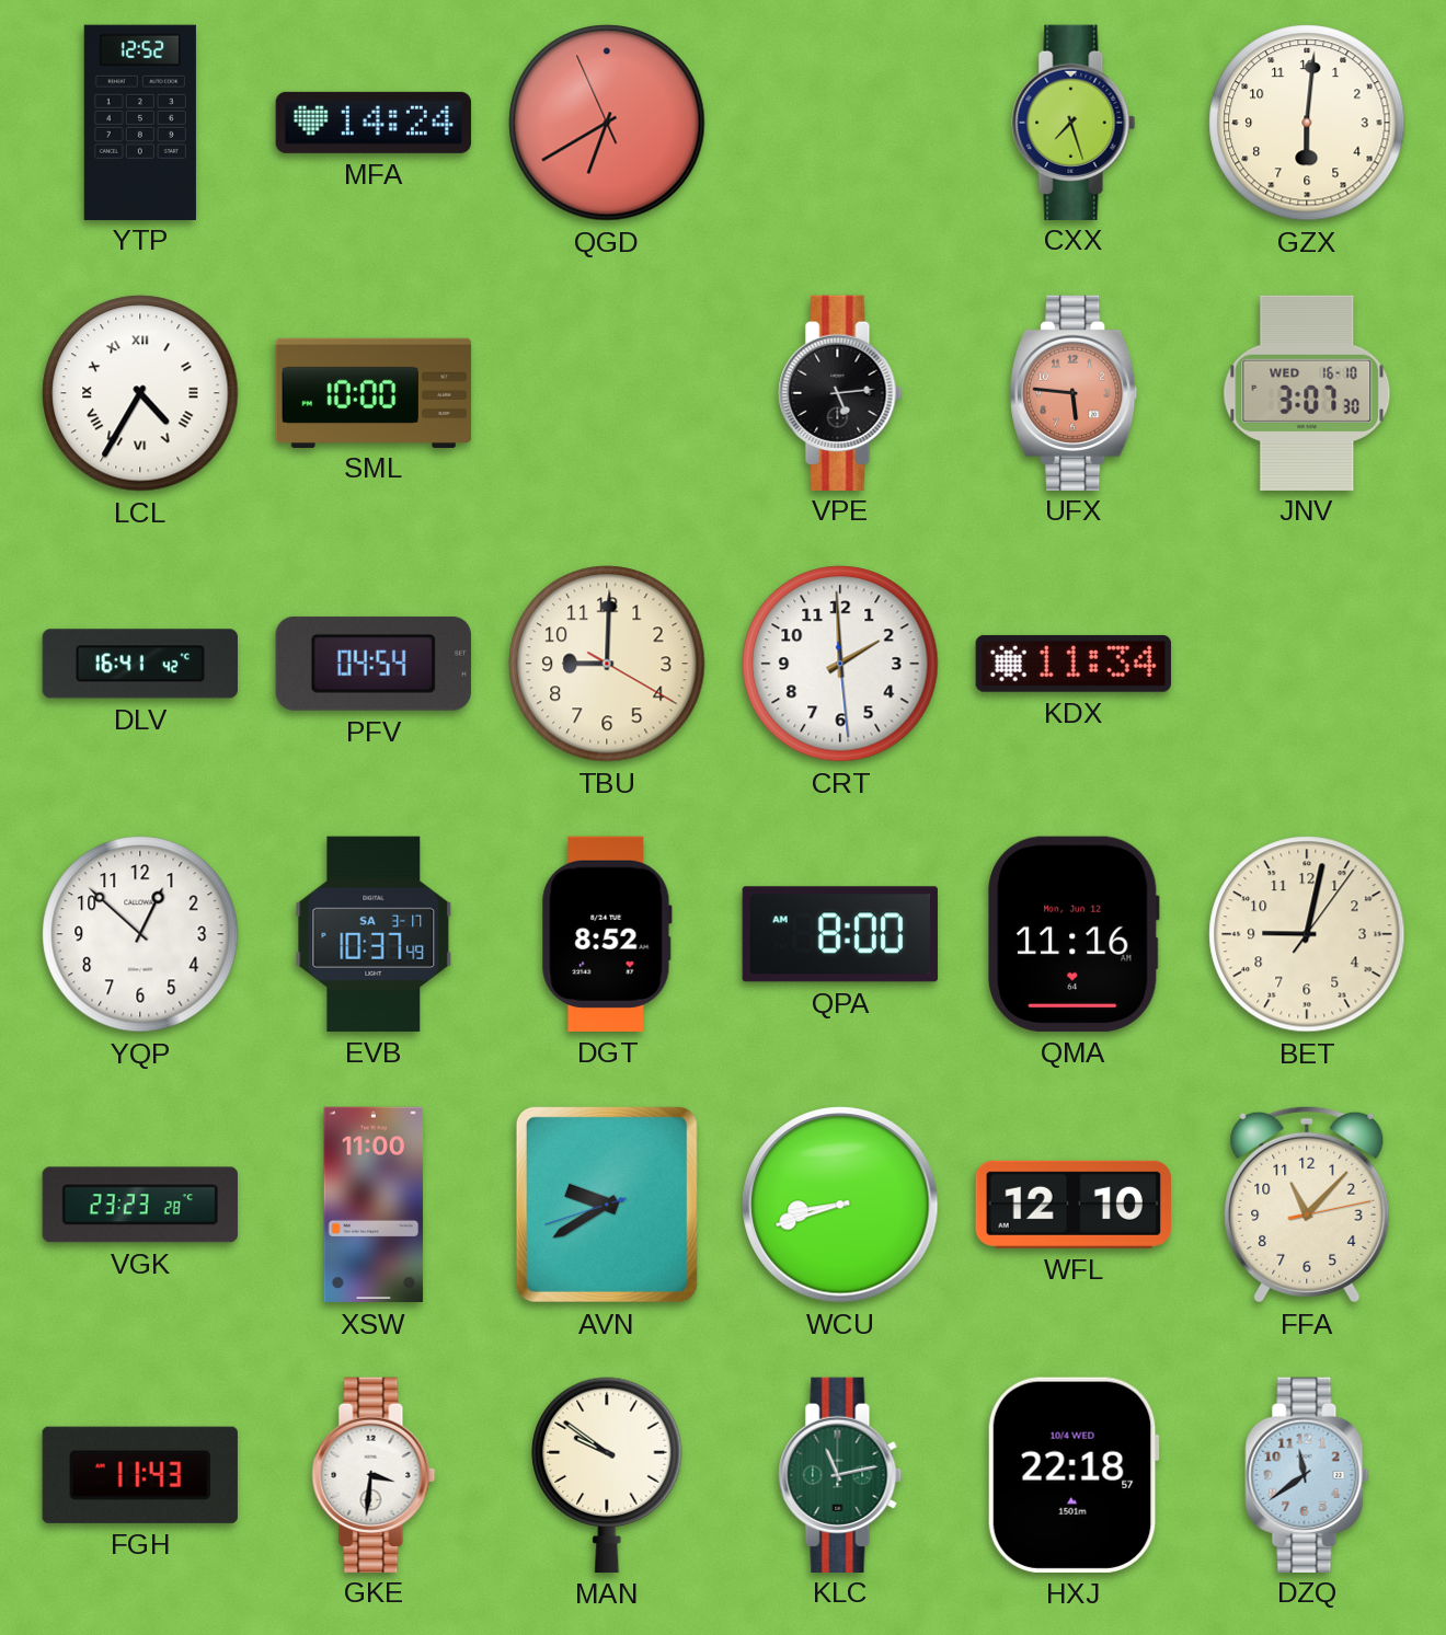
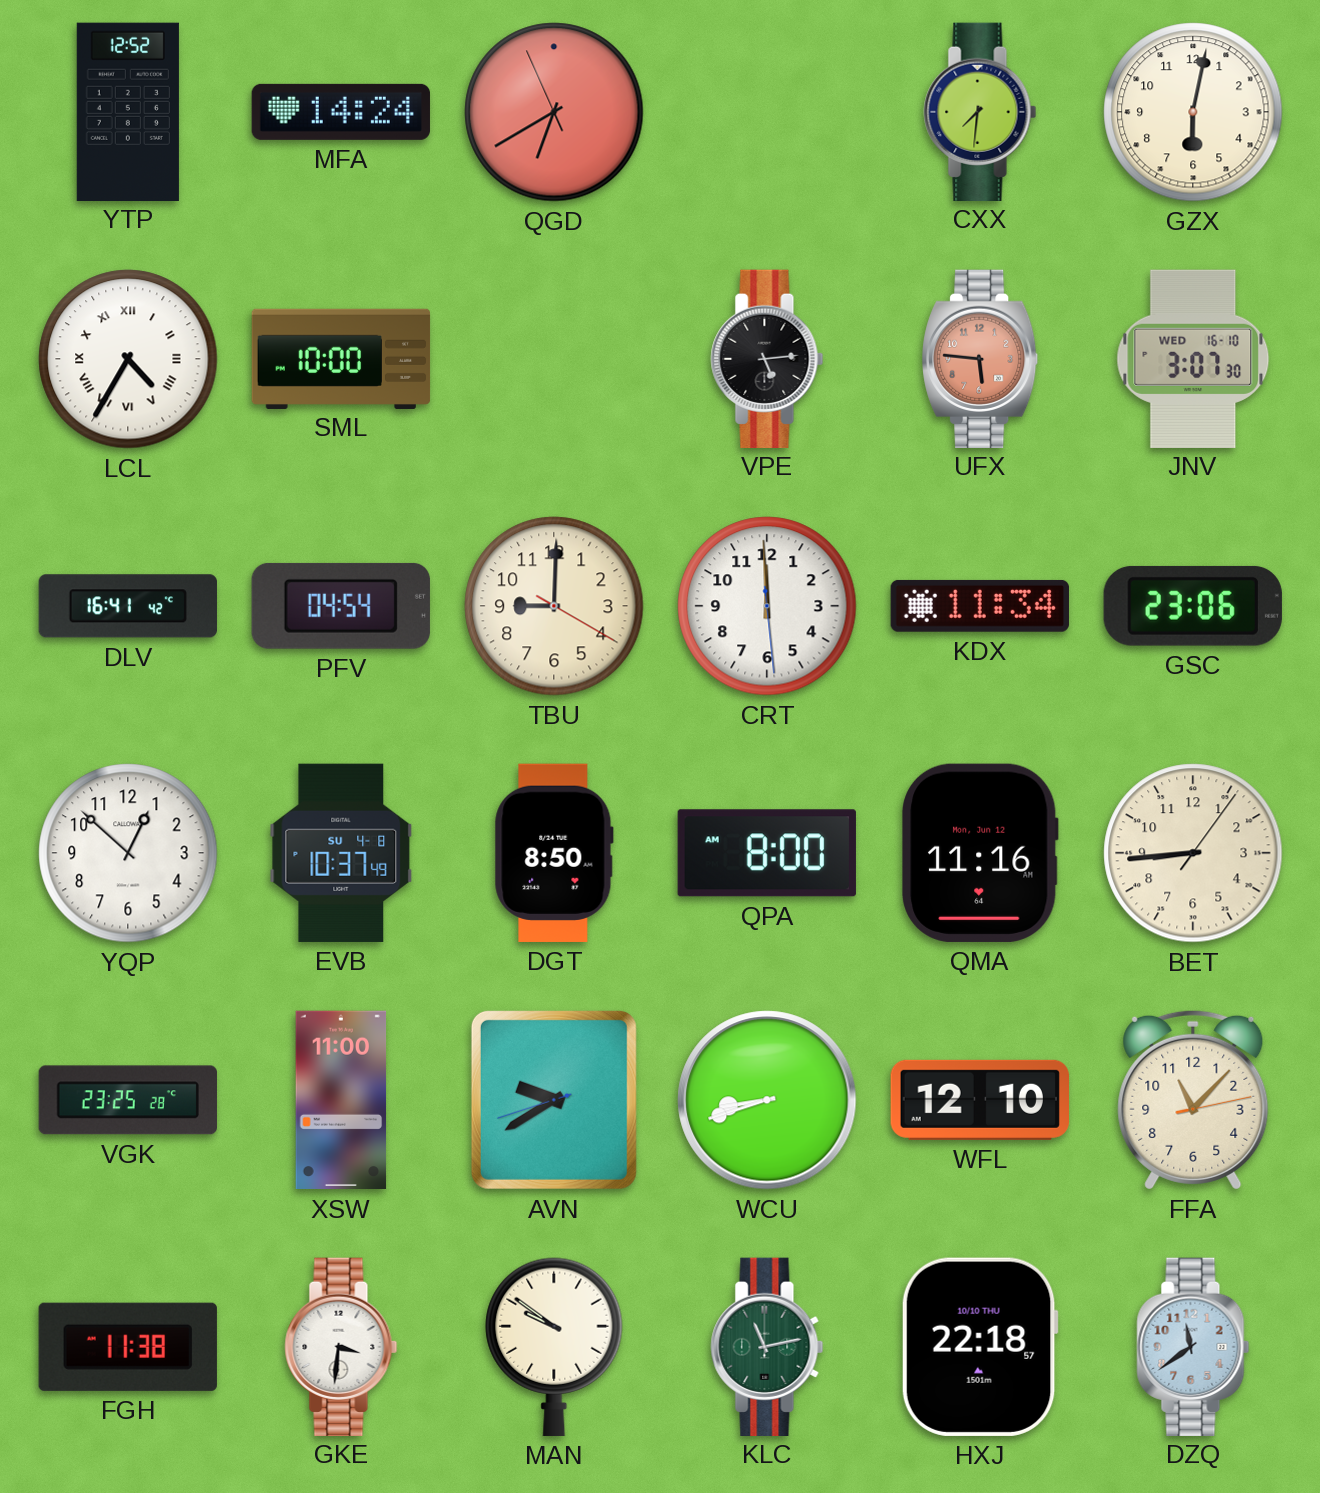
CXX: 7:27 -> 7:31
GZX: 6:01 -> 6:02
CRT: 1:59 -> 11:59
GSC: none -> 23:06
EVB date: SA 3-17 -> SU 4-8
DGT: 8:52 -> 8:50
BET: 9:02 -> 8:44
VGK: 23:23 -> 23:25
FGH: 11:43 -> 11:38
HXJ date: 10/4 WED -> 10/10 THU
